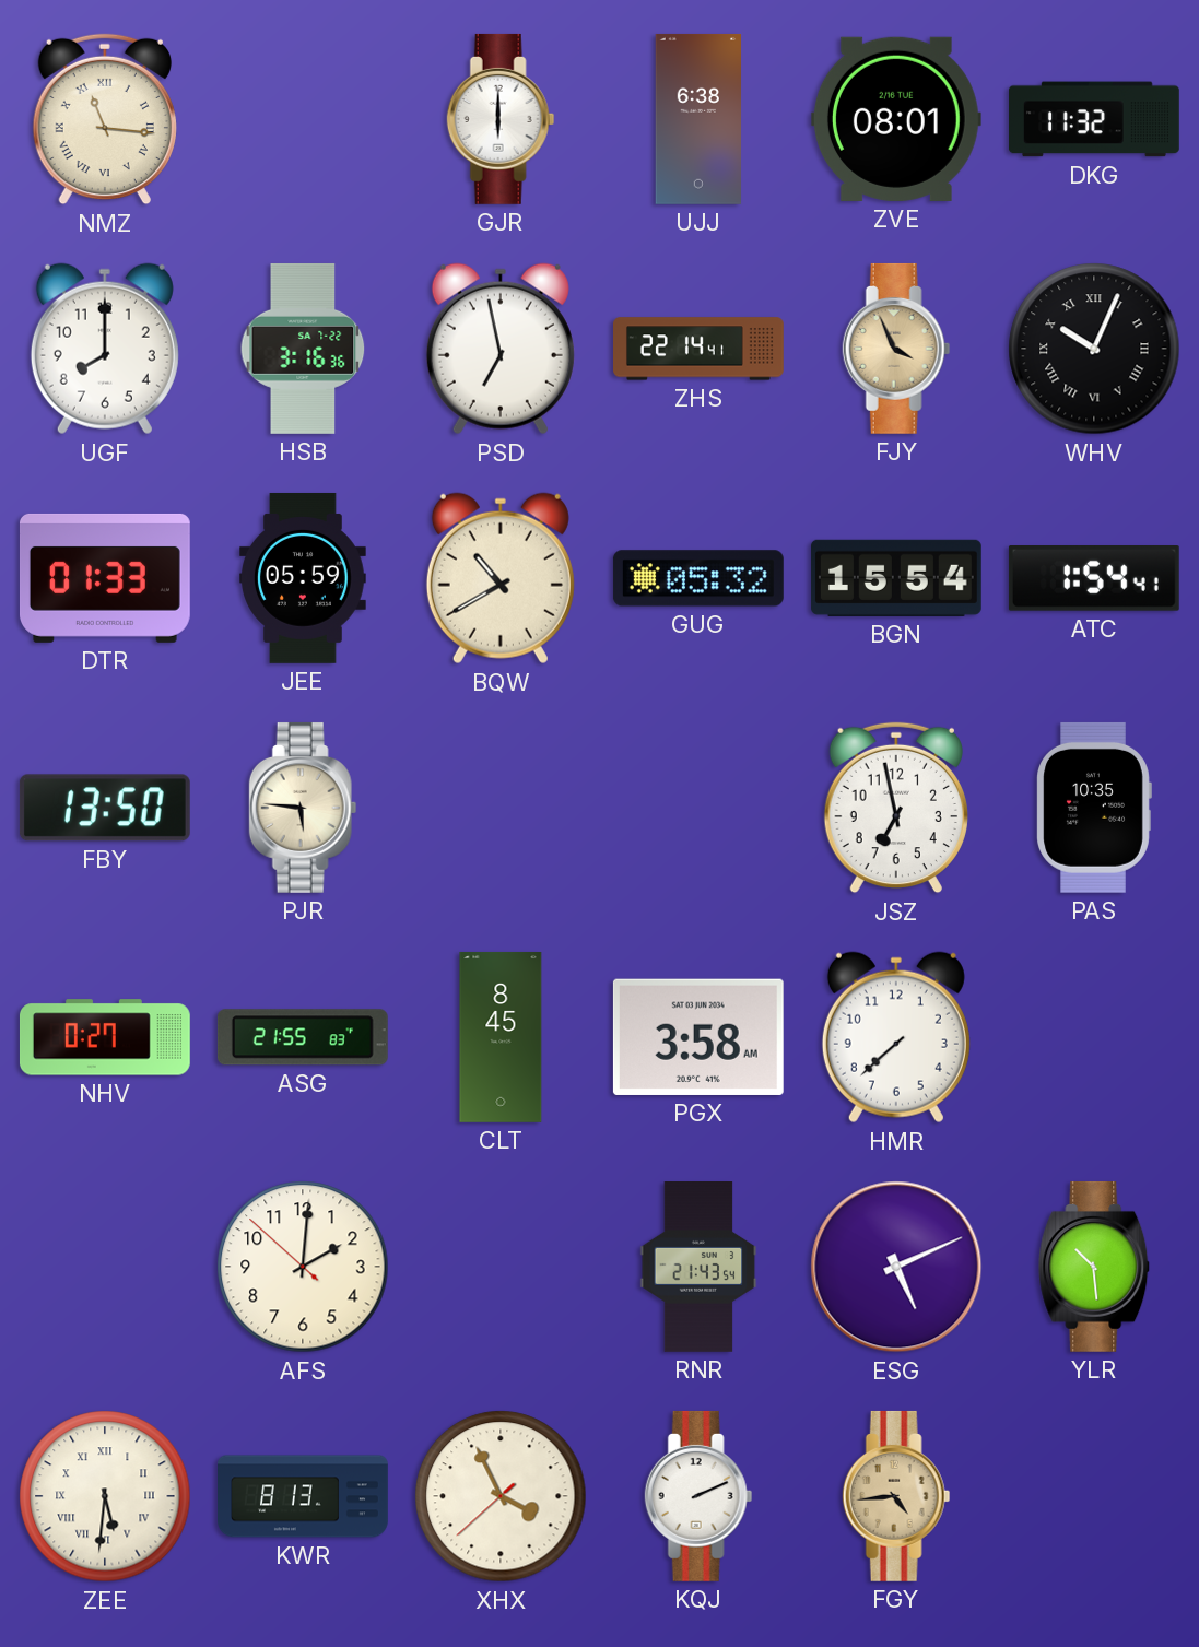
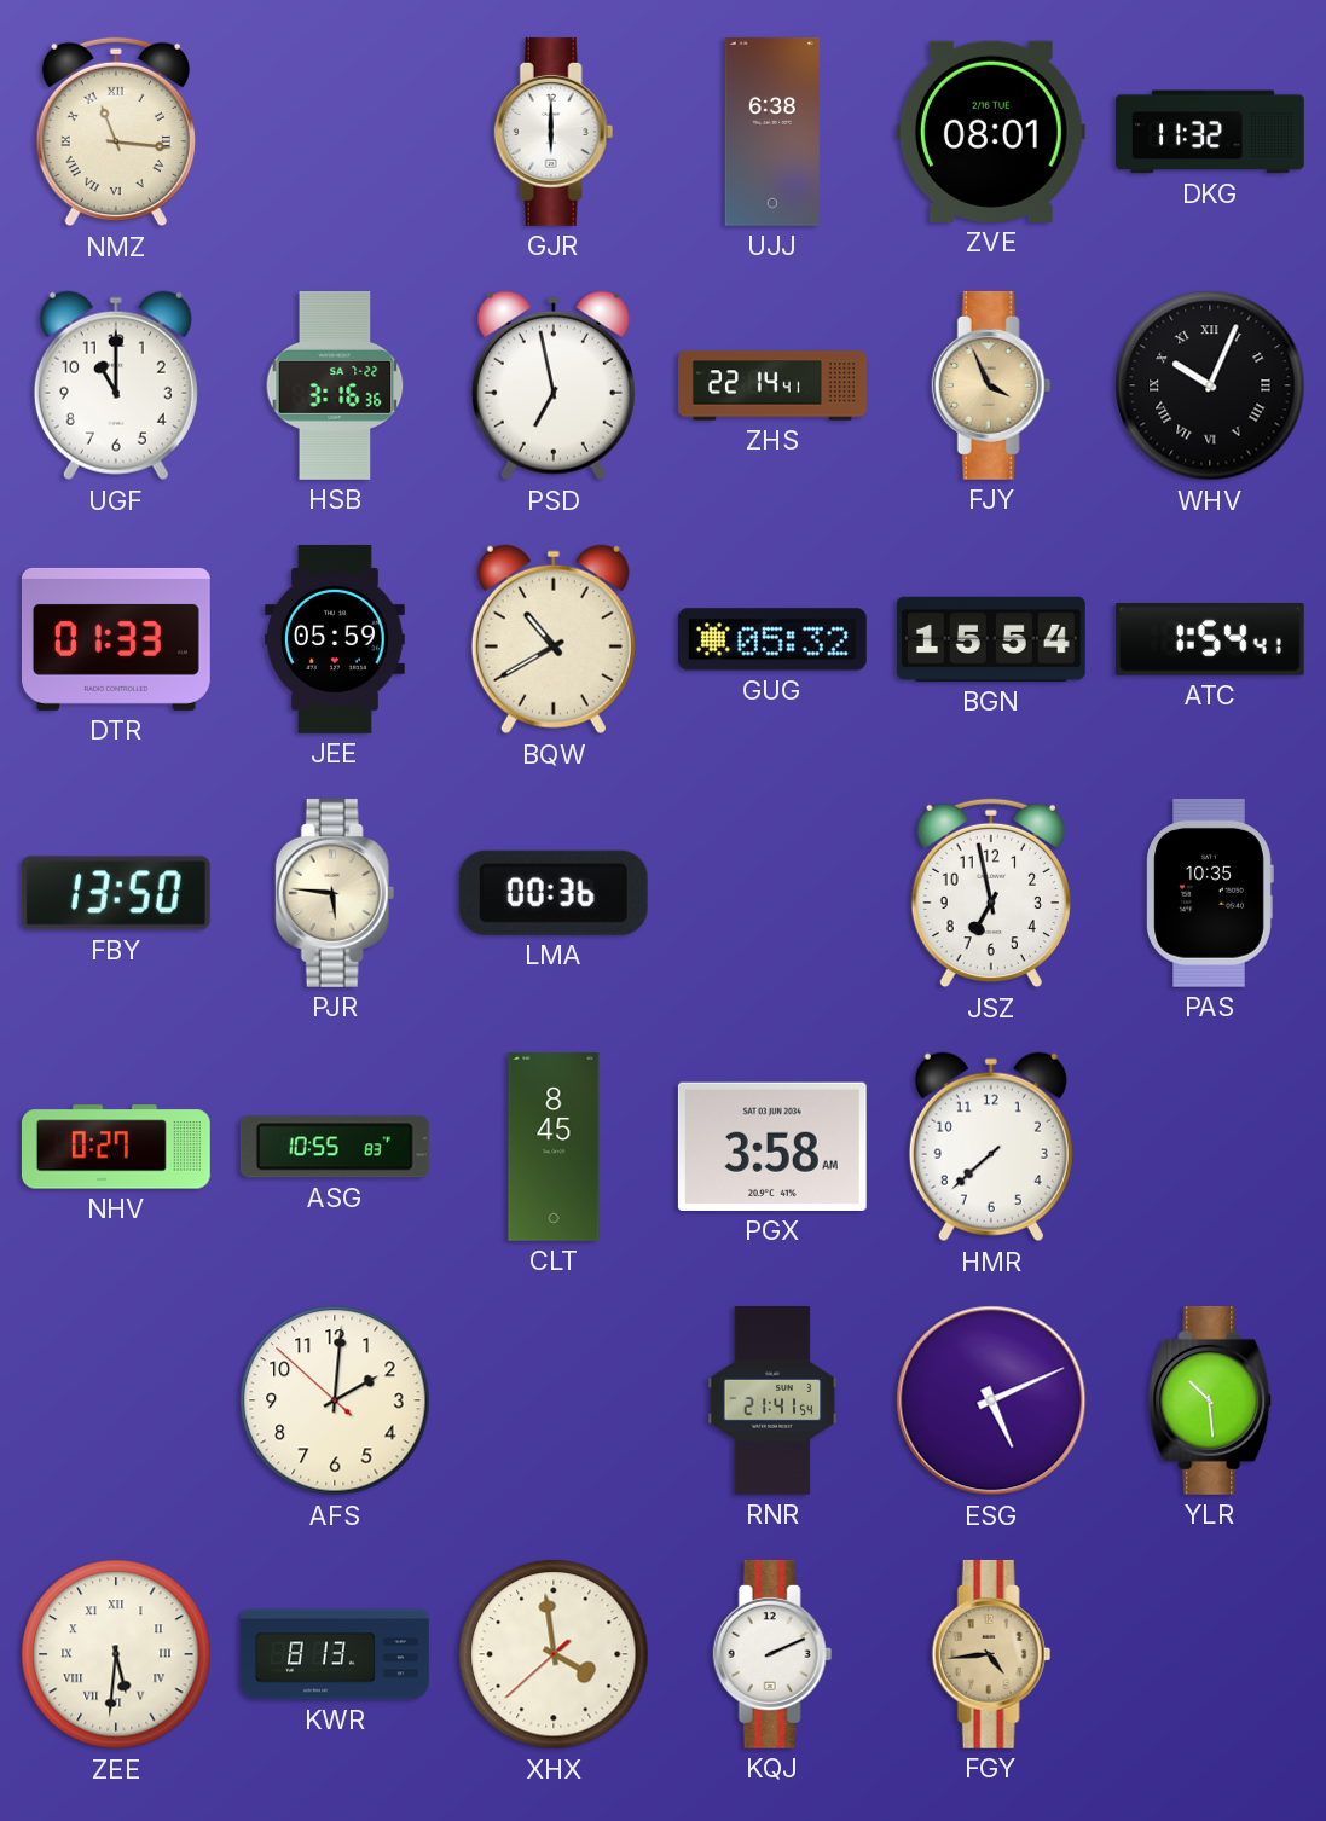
UGF: 8:00 -> 11:00
LMA: none -> 00:36
ASG: 21:55 -> 10:55
RNR: 21:43 -> 21:41
XHX: 3:55 -> 3:58
